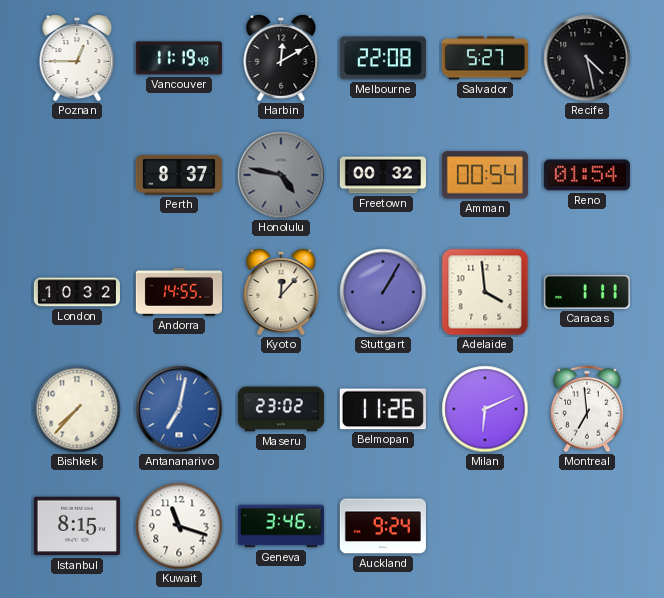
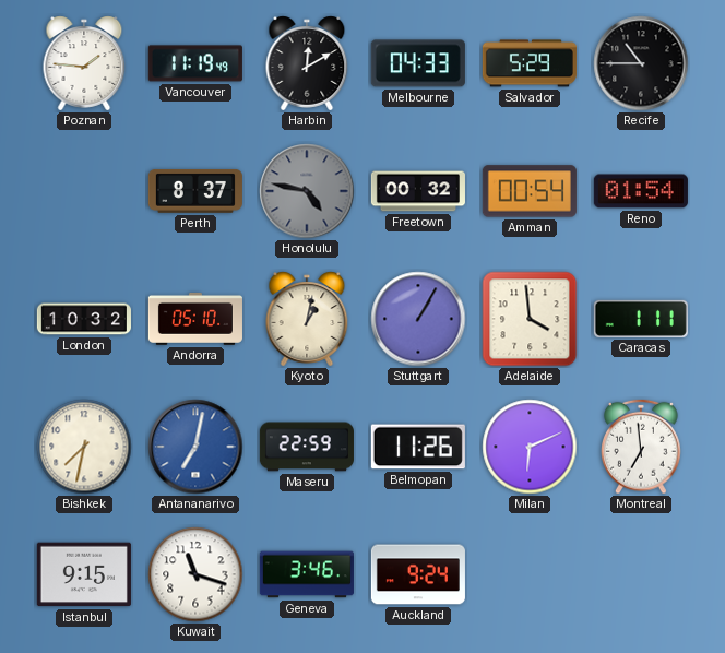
Poznan: 12:45 -> 1:46
Melbourne: 22:08 -> 04:33
Salvador: 5:27 -> 5:29
Recife: 4:28 -> 10:45
Andorra: 14:55 -> 05:10
Kyoto: 12:07 -> 1:02
Bishkek: 7:37 -> 7:32
Maseru: 23:02 -> 22:59
Istanbul: 8:15 -> 9:15
